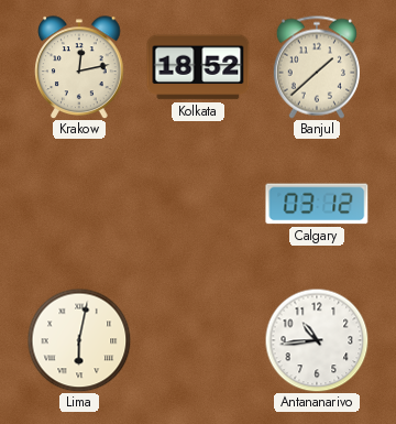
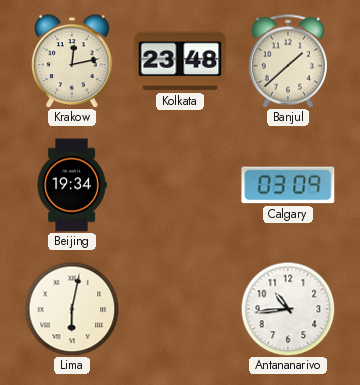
Kolkata: 18:52 -> 23:48
Beijing: none -> 19:34
Calgary: 03:12 -> 03:09
